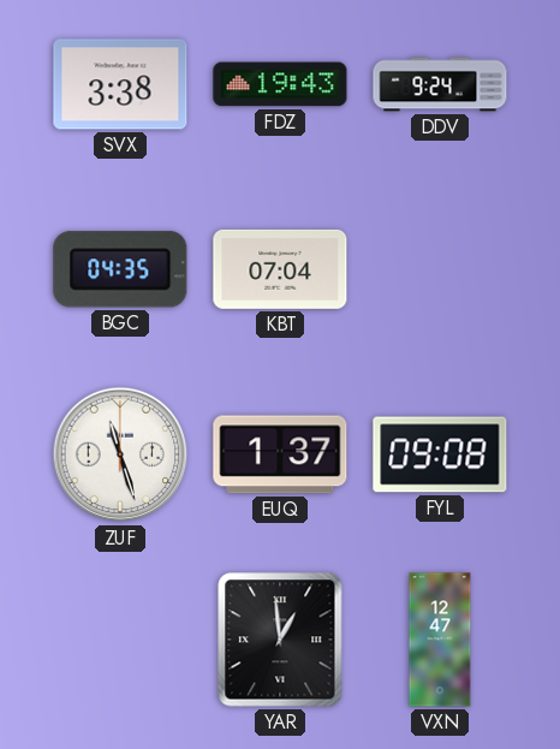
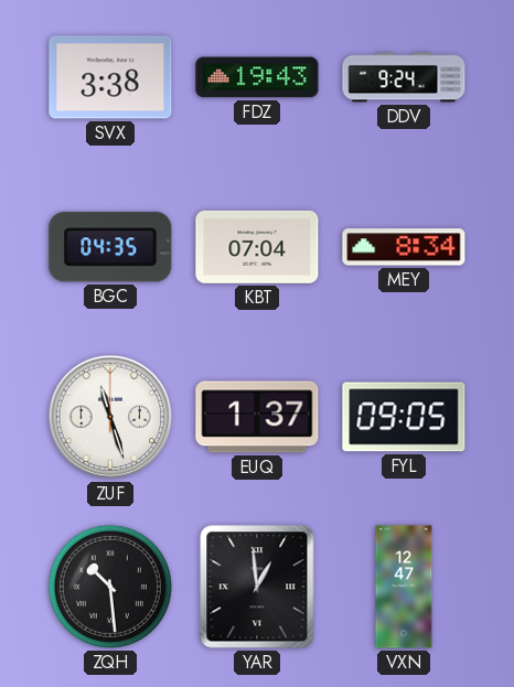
MEY: none -> 8:34
FYL: 09:08 -> 09:05
ZQH: none -> 10:29
